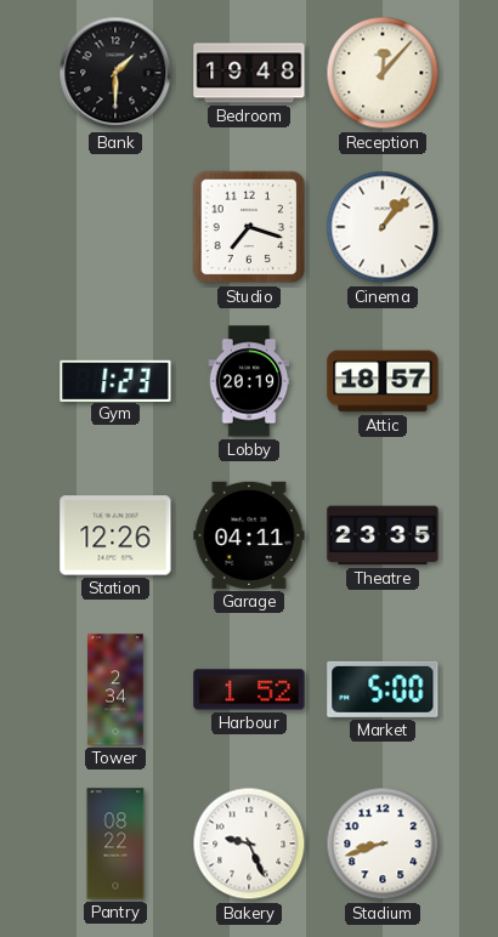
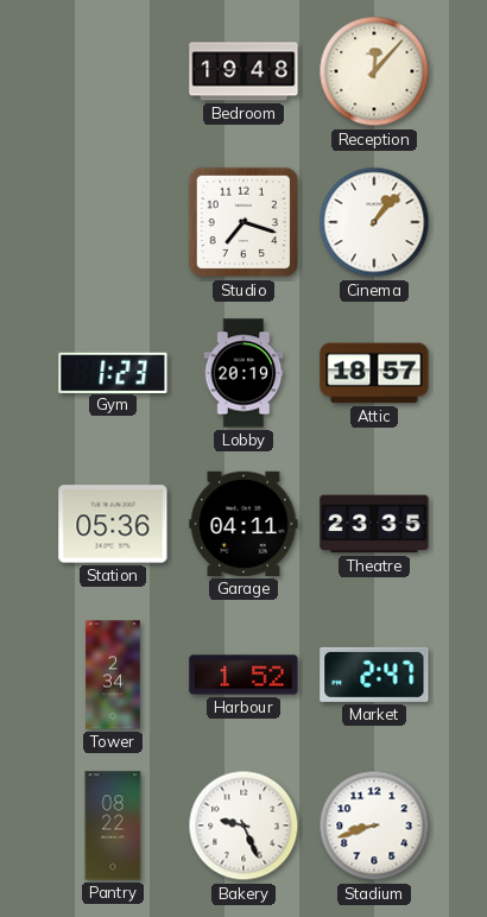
Bank: 1:30 -> none
Station: 12:26 -> 05:36
Market: 5:00 -> 2:47
